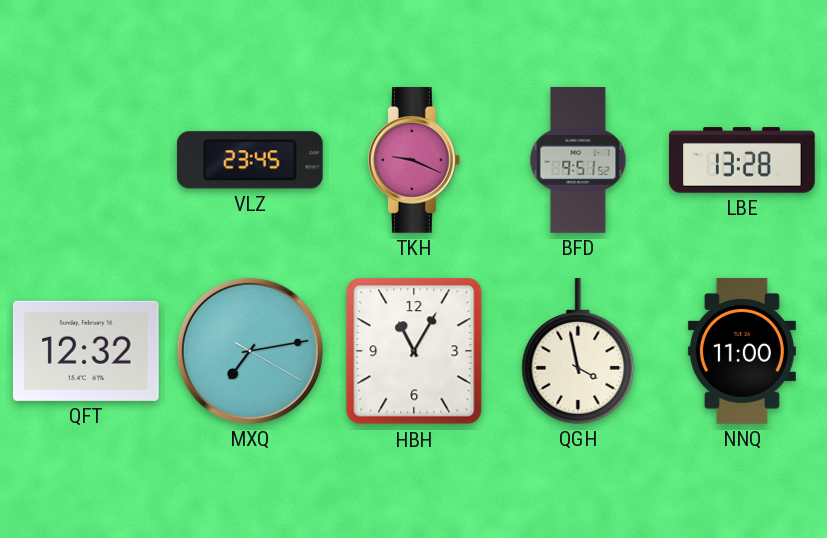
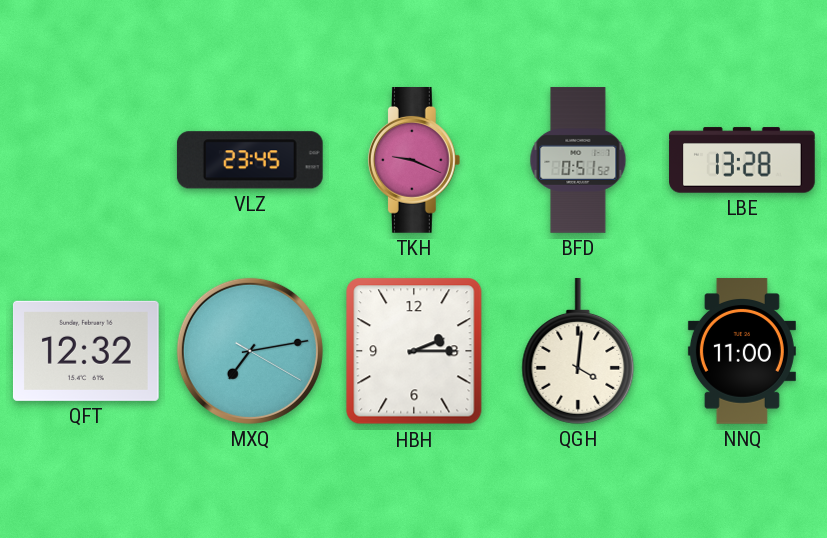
BFD: 9:51 -> 0:51
HBH: 11:05 -> 2:15
QGH: 3:58 -> 4:01
